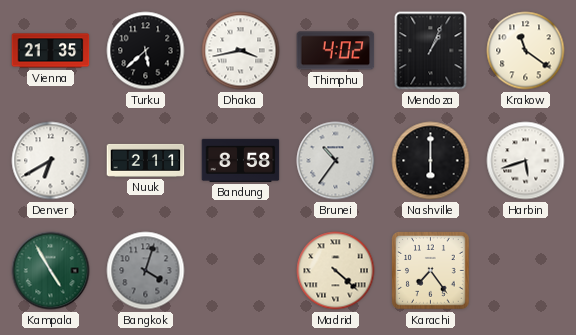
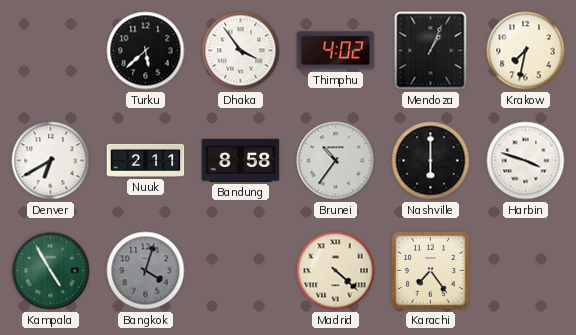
Vienna: 21:35 -> none
Dhaka: 3:43 -> 3:54
Krakow: 11:21 -> 7:32
Harbin: 5:42 -> 3:48
